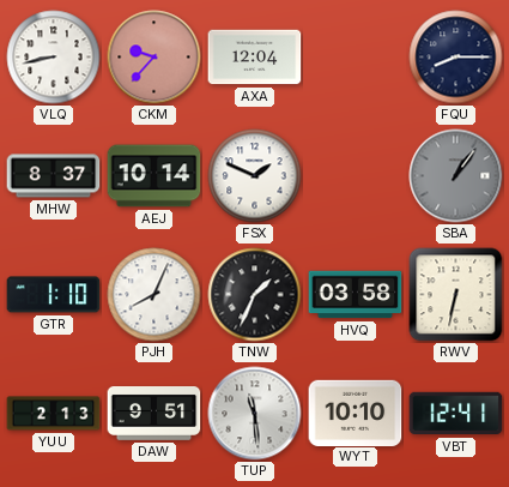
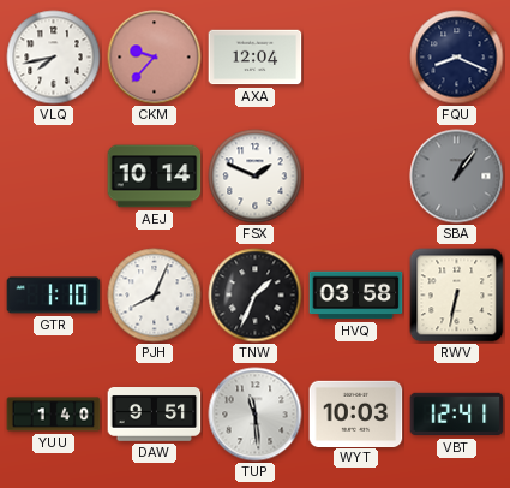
VLQ: 8:43 -> 7:43
FQU: 8:15 -> 8:19
MHW: 8:37 -> none
YUU: 2:13 -> 1:40
WYT: 10:10 -> 10:03
